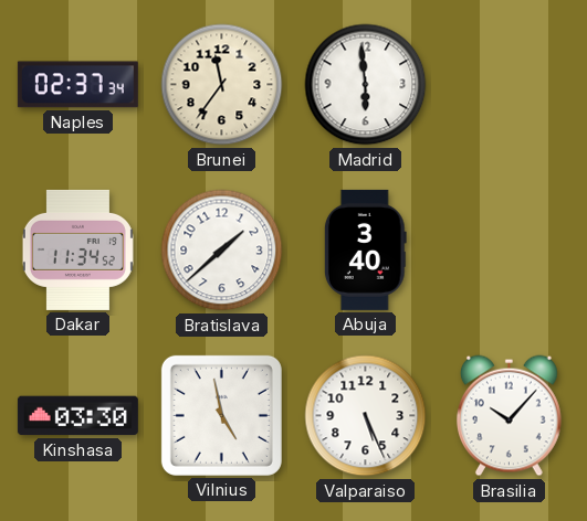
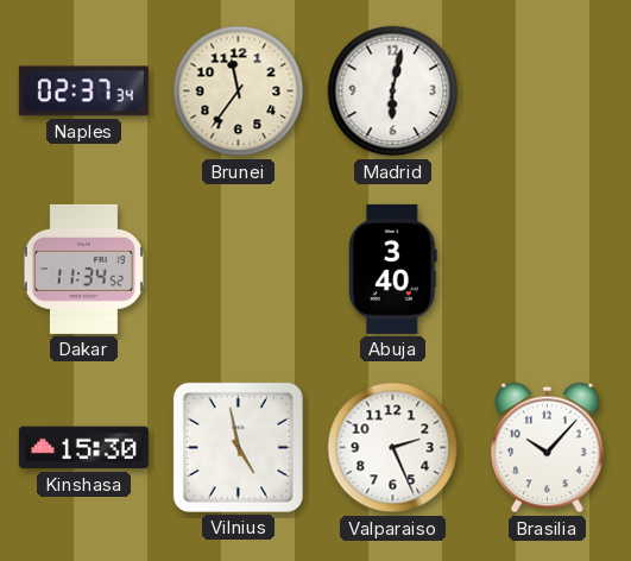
Madrid: 5:59 -> 6:02
Bratislava: 1:38 -> none
Kinshasa: 03:30 -> 15:30
Valparaiso: 5:26 -> 2:26
